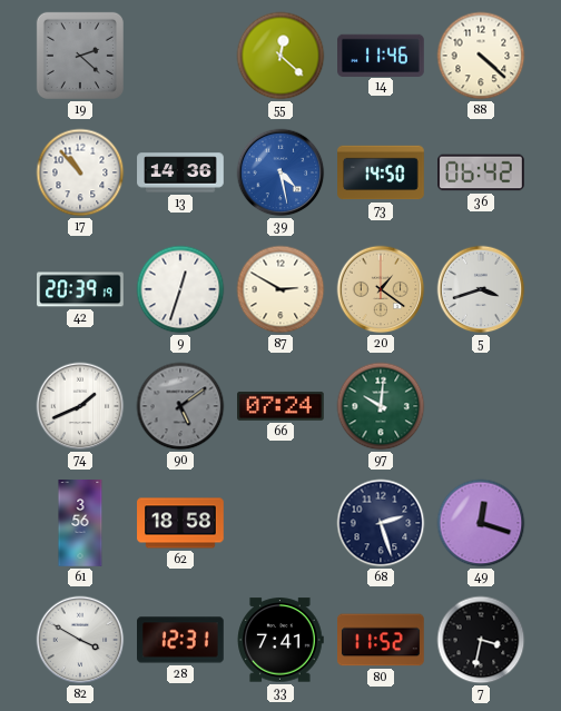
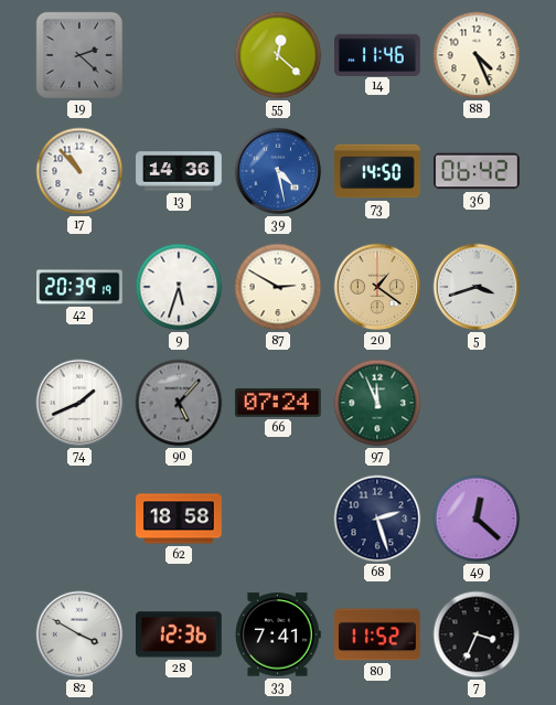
88: 4:22 -> 4:26
9: 12:33 -> 5:33
90: 5:09 -> 5:07
97: 10:01 -> 11:56
61: 3:56 -> none
49: 12:18 -> 12:22
28: 12:31 -> 12:36
7: 3:32 -> 3:34
